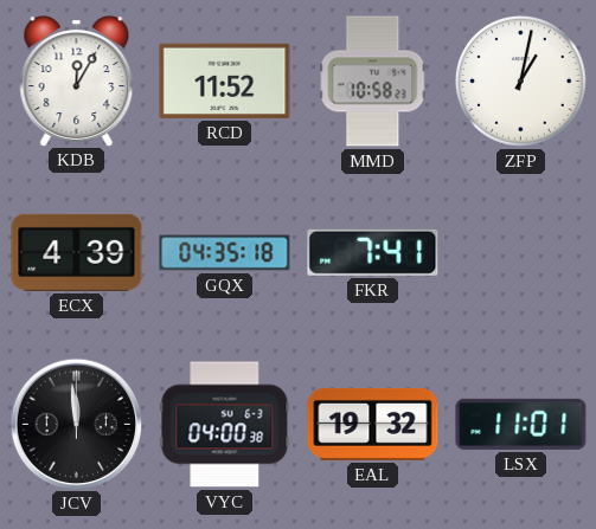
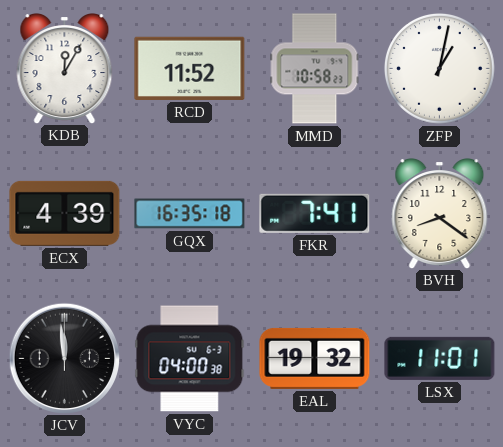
GQX: 04:35 -> 16:35
BVH: none -> 8:21
